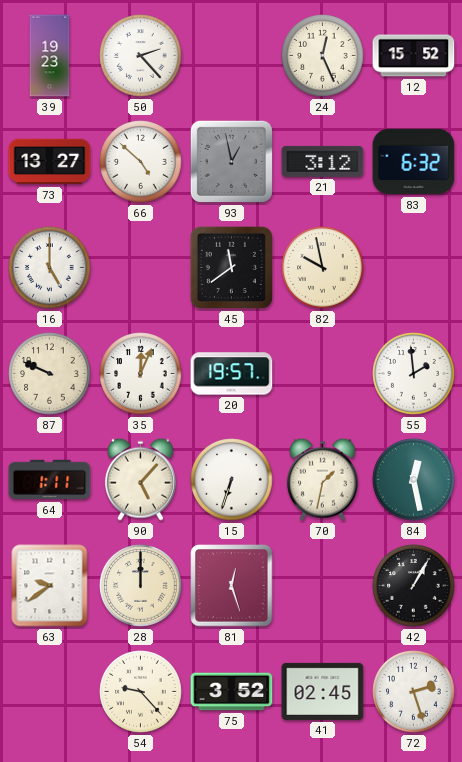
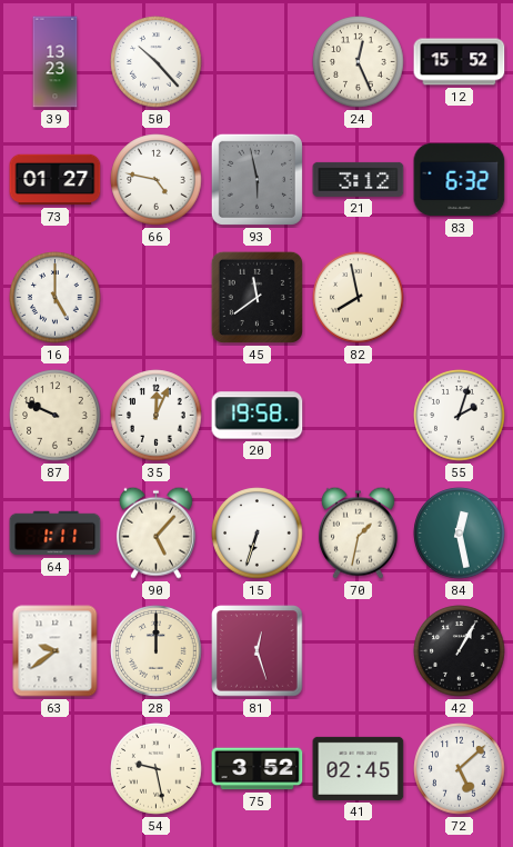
39: 19:23 -> 13:23
50: 2:23 -> 10:23
73: 13:27 -> 01:27
66: 4:52 -> 4:47
93: 12:58 -> 5:58
82: 9:58 -> 7:58
20: 19:57 -> 19:58
55: 1:59 -> 2:03
54: 9:23 -> 9:28
72: 2:27 -> 5:08
